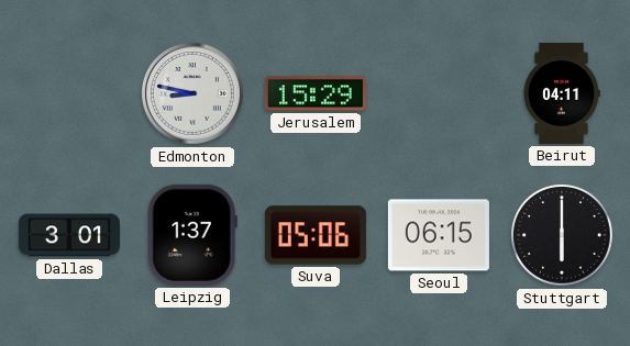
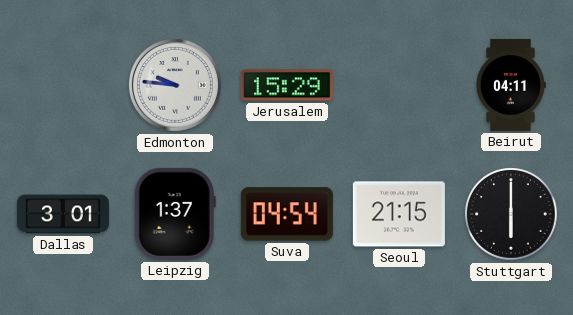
Edmonton: 8:47 -> 9:46
Suva: 05:06 -> 04:54
Seoul: 06:15 -> 21:15
